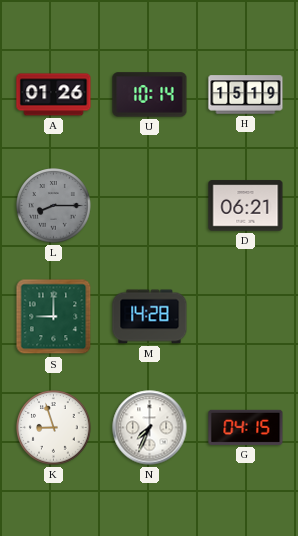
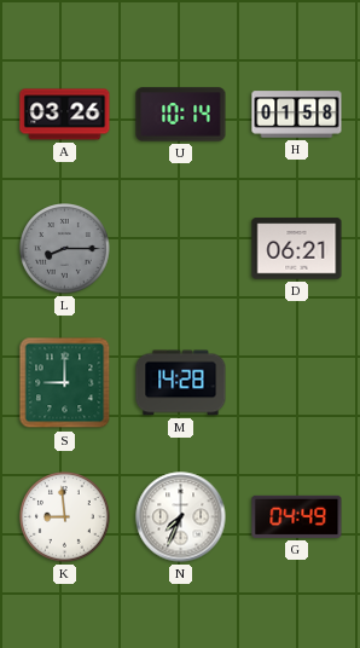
A: 01:26 -> 03:26
H: 15:19 -> 01:58
K: 8:57 -> 8:59
G: 04:15 -> 04:49
